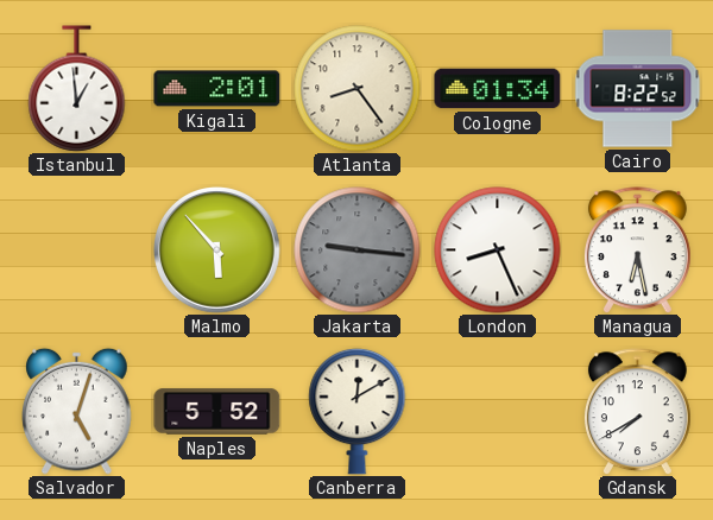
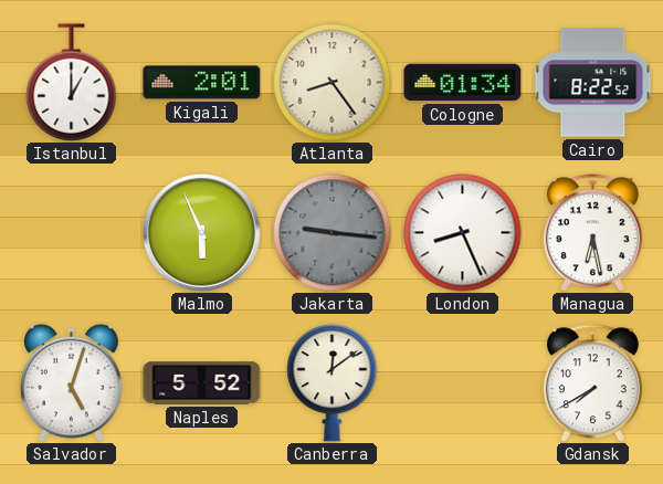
Istanbul: 12:59 -> 1:00
Malmo: 5:53 -> 5:56
Canberra: 12:10 -> 12:09
